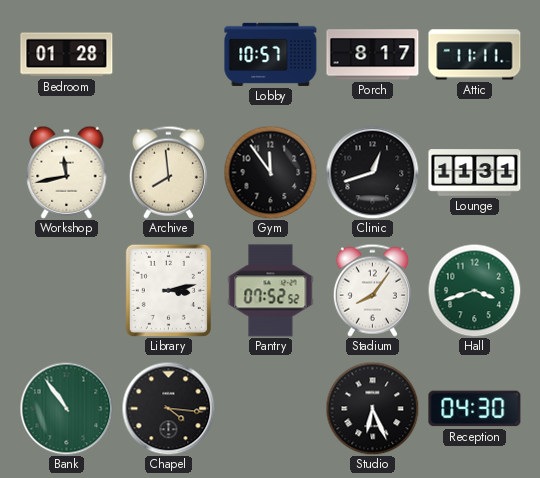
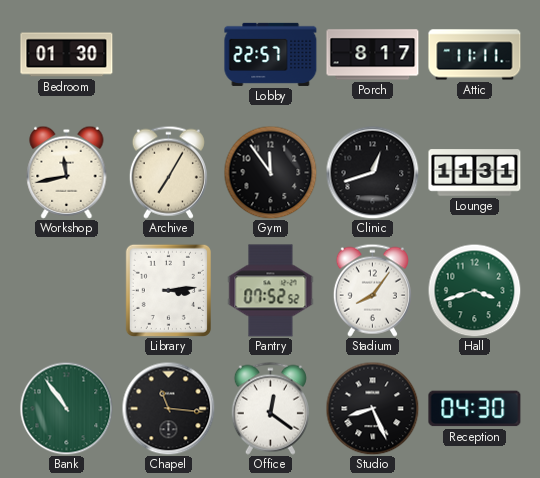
Bedroom: 01:28 -> 01:30
Lobby: 10:57 -> 22:57
Archive: 7:59 -> 7:05
Library: 3:13 -> 3:14
Chapel: 4:16 -> 11:16
Office: none -> 12:21
Studio: 6:26 -> 8:26
